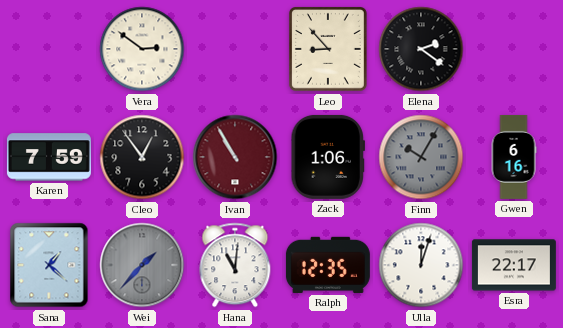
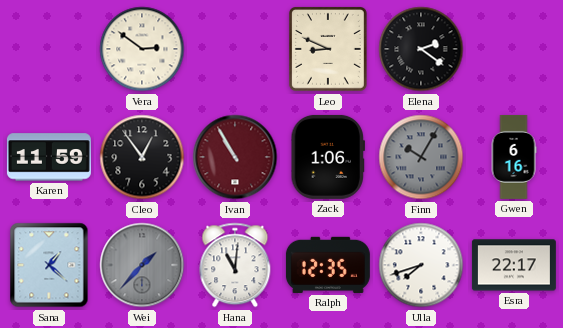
Leo: 8:53 -> 8:49
Karen: 7:59 -> 11:59
Ulla: 12:03 -> 7:42
